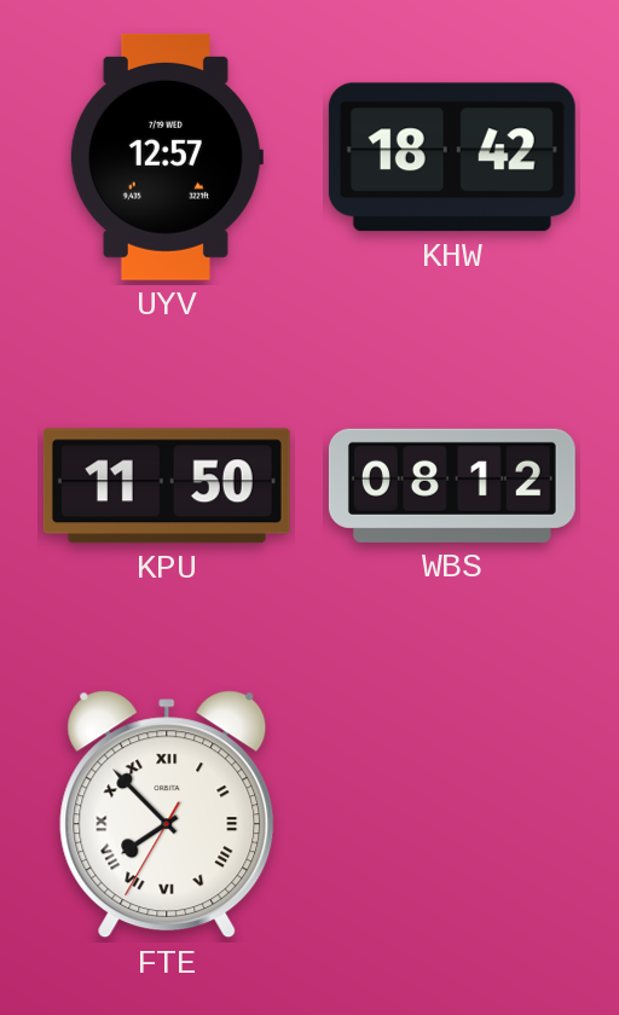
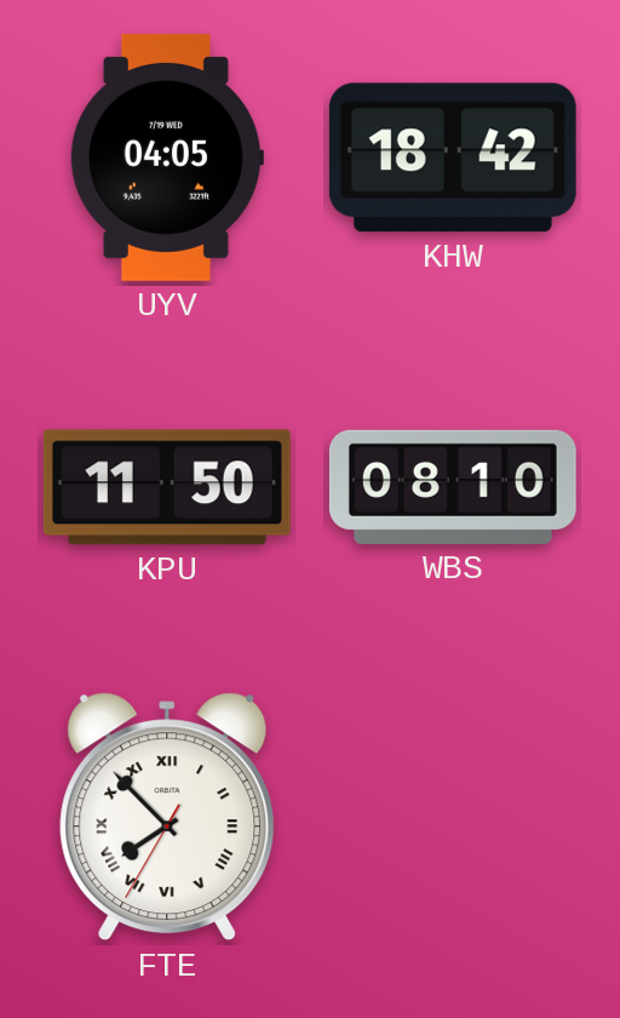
UYV: 12:57 -> 04:05
WBS: 08:12 -> 08:10
